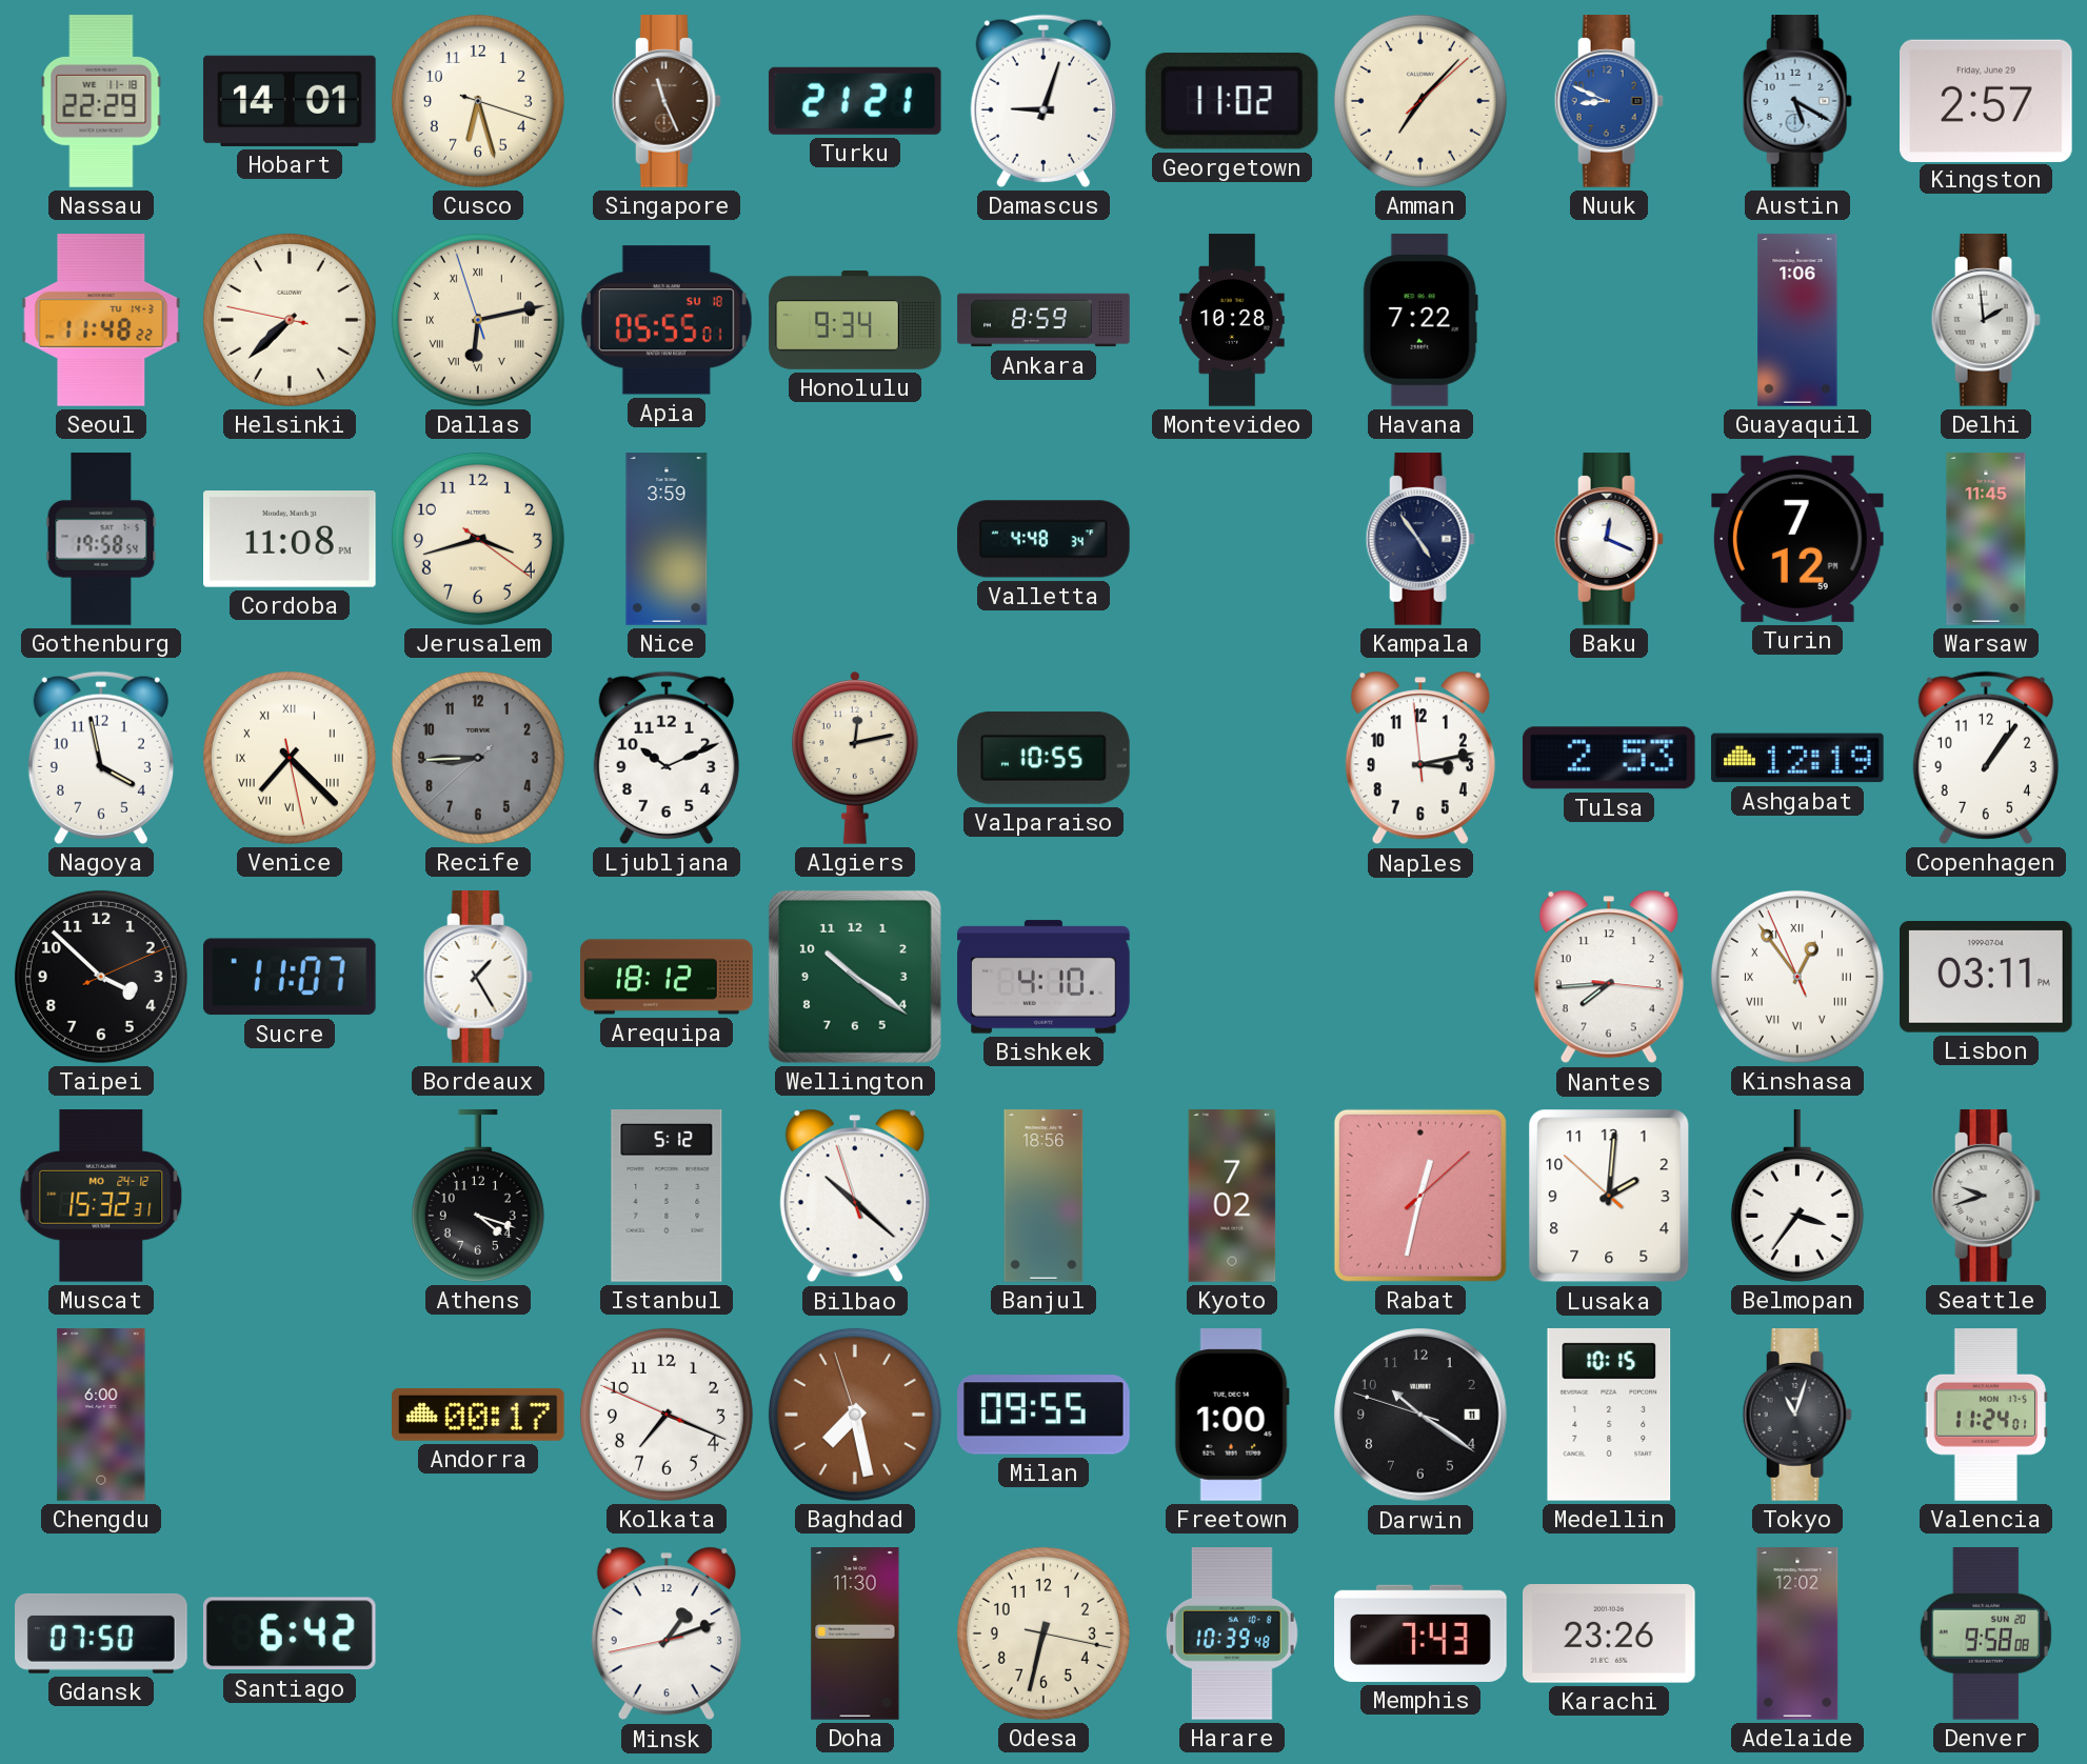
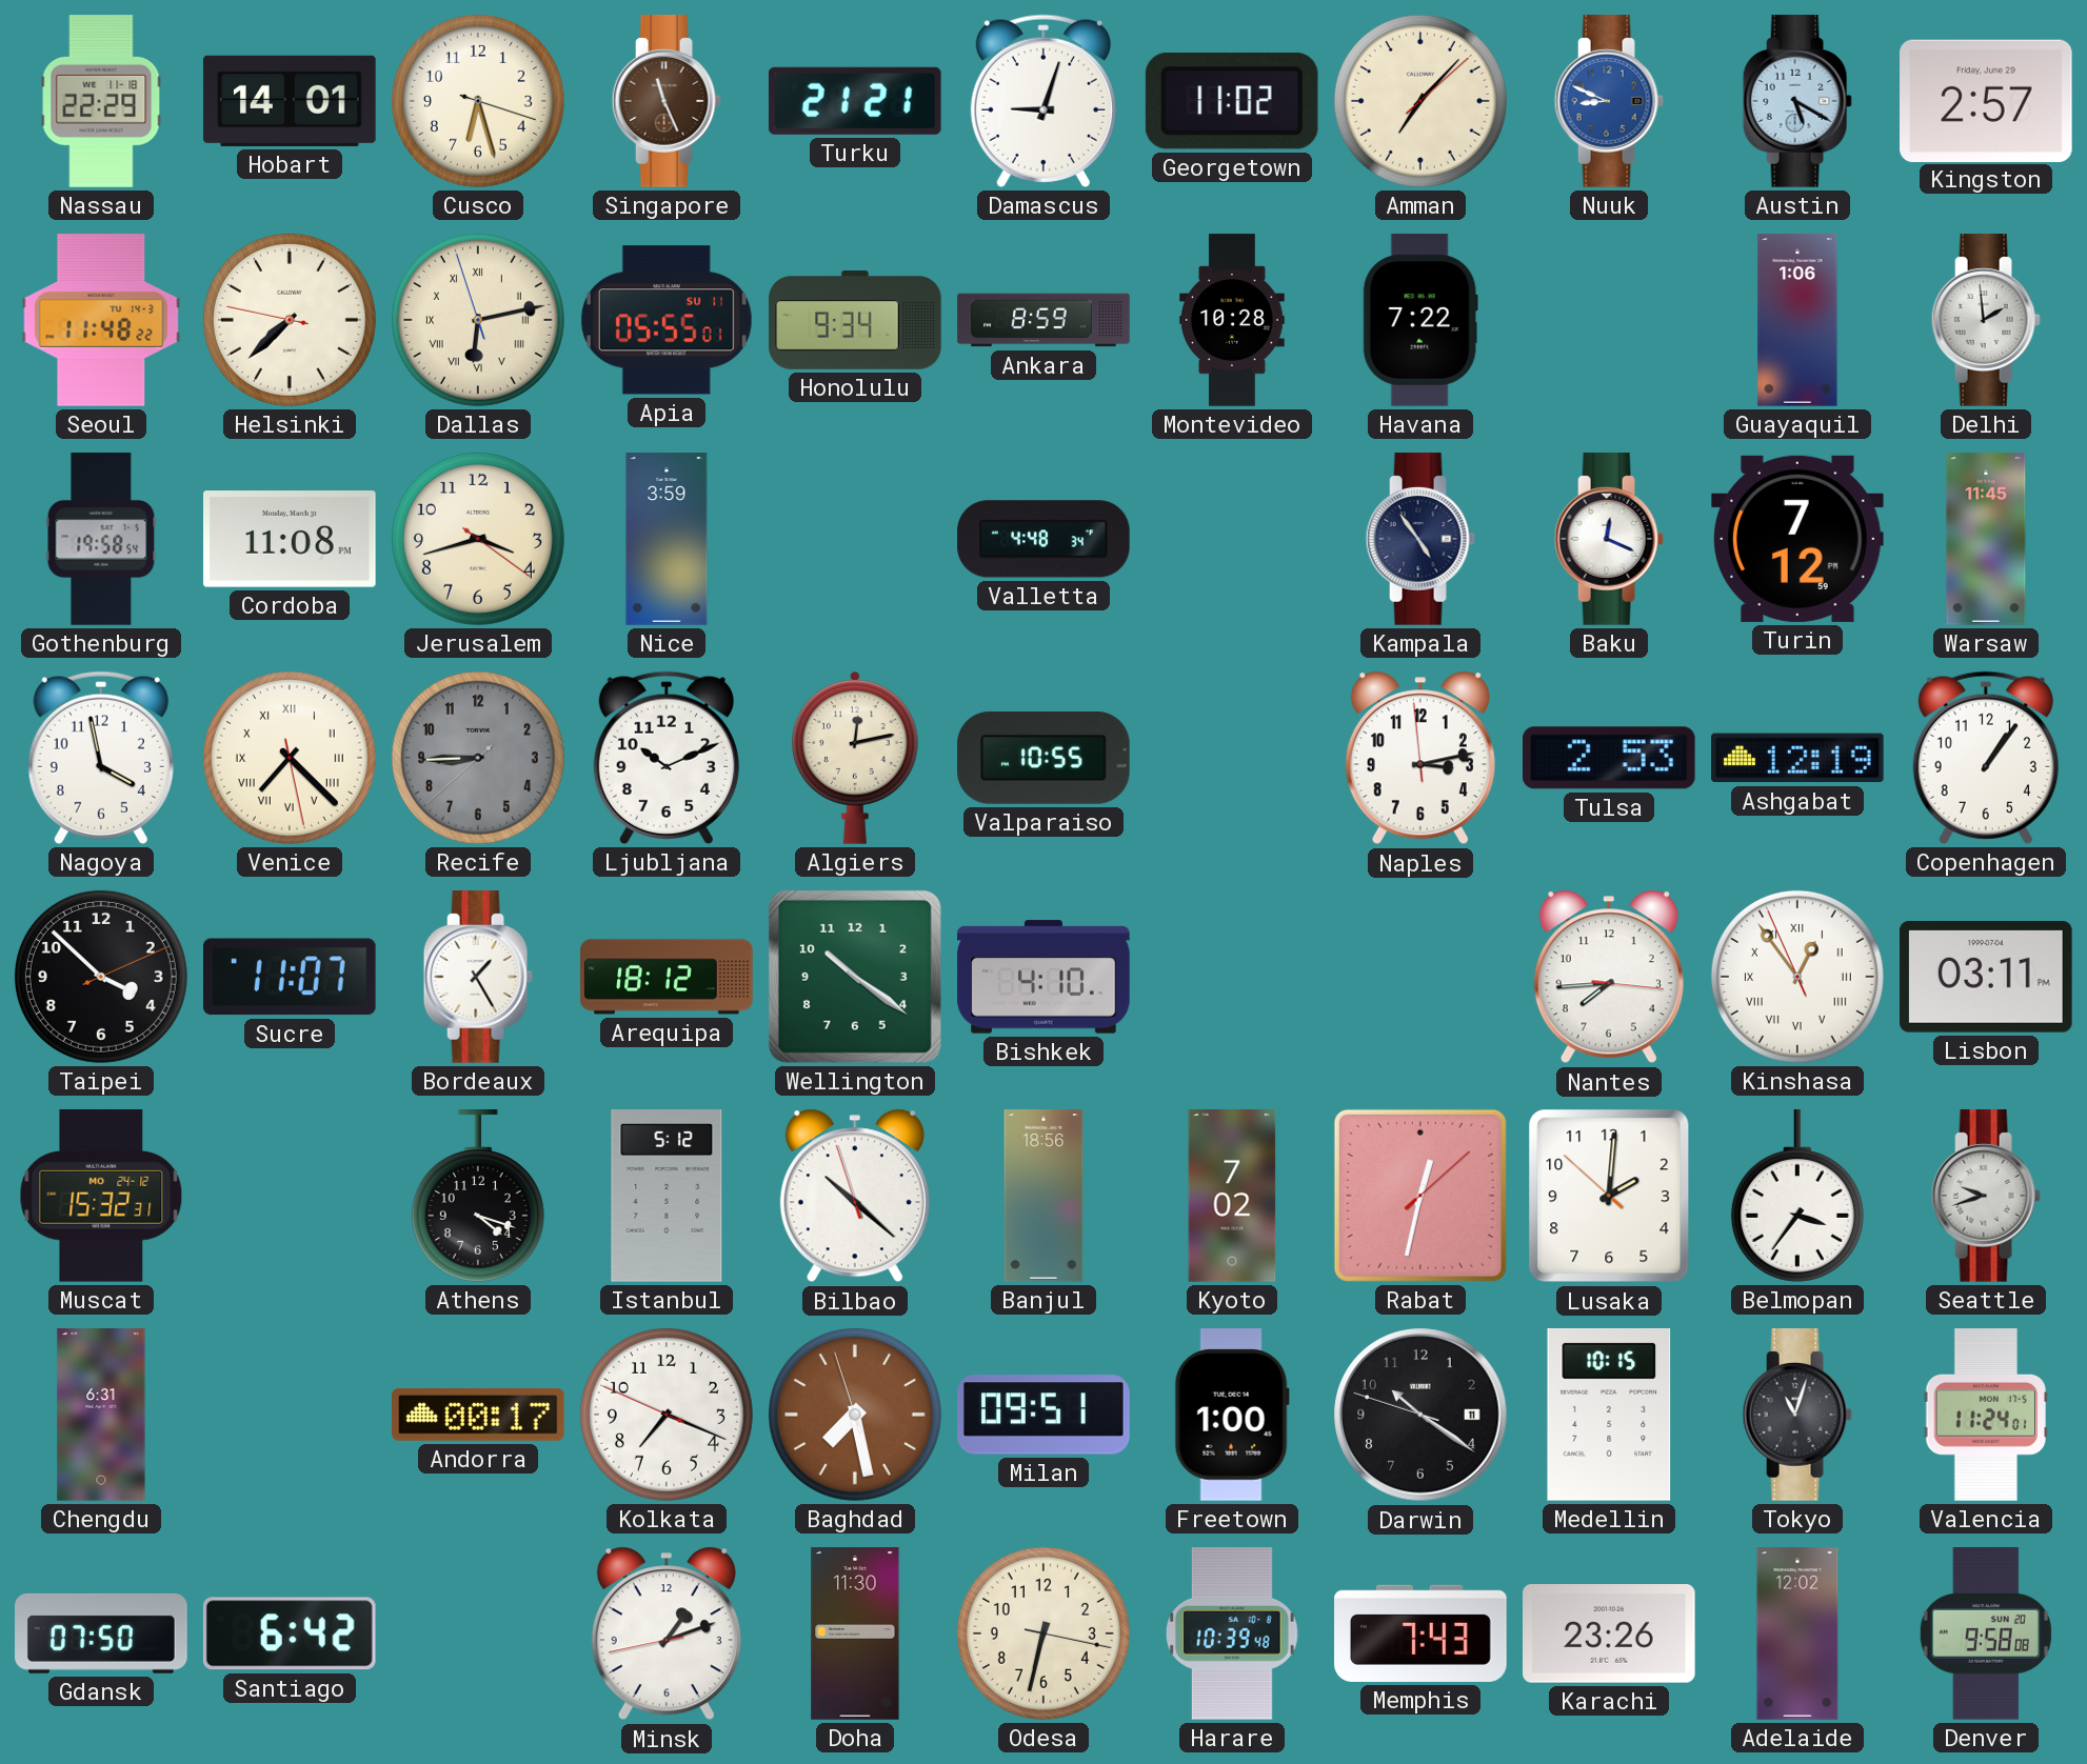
Apia date: SU 18 -> SU 11
Chengdu: 6:00 -> 6:31
Milan: 09:55 -> 09:51
